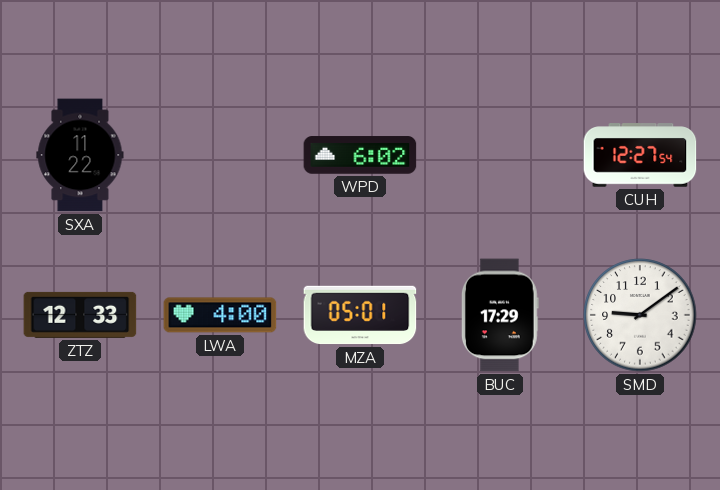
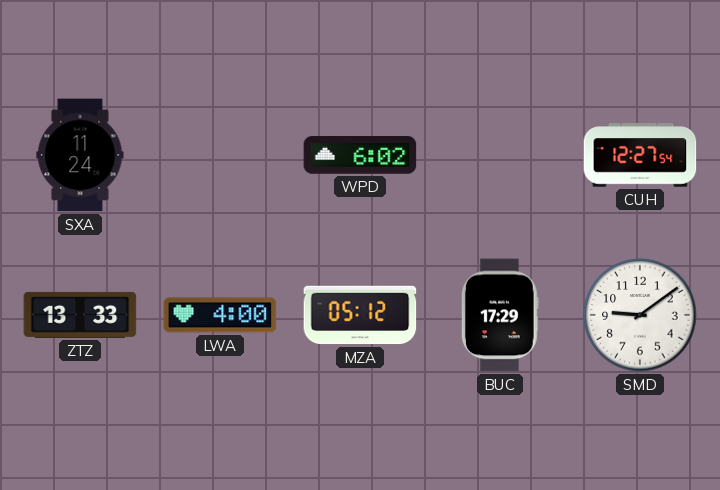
SXA: 11:22 -> 11:24
ZTZ: 12:33 -> 13:33
MZA: 05:01 -> 05:12
